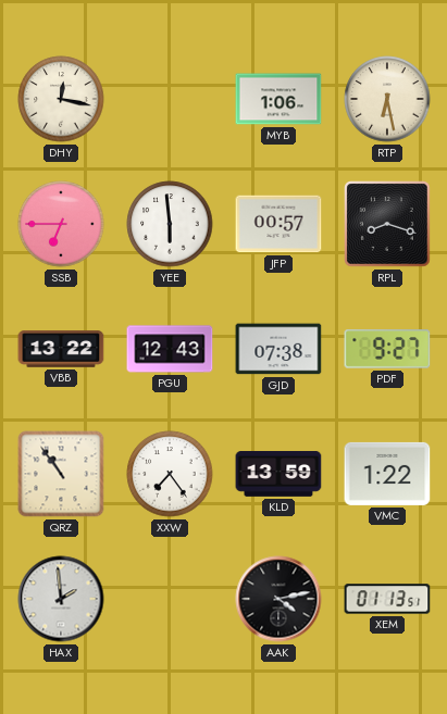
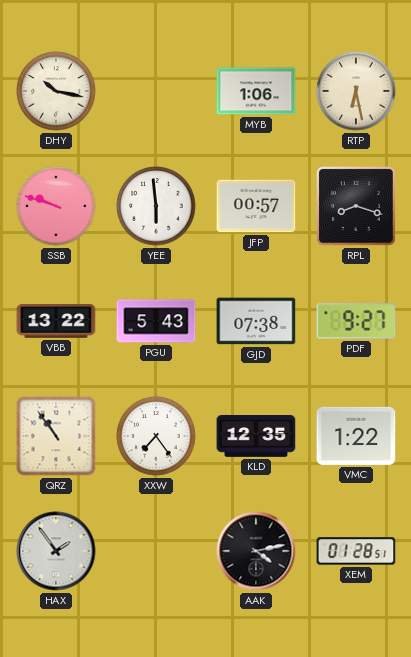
DHY: 12:17 -> 10:17
SSB: 6:45 -> 9:48
PGU: 12:43 -> 5:43
KLD: 13:59 -> 12:35
HAX: 1:59 -> 1:54
XEM: 01:13 -> 01:28
